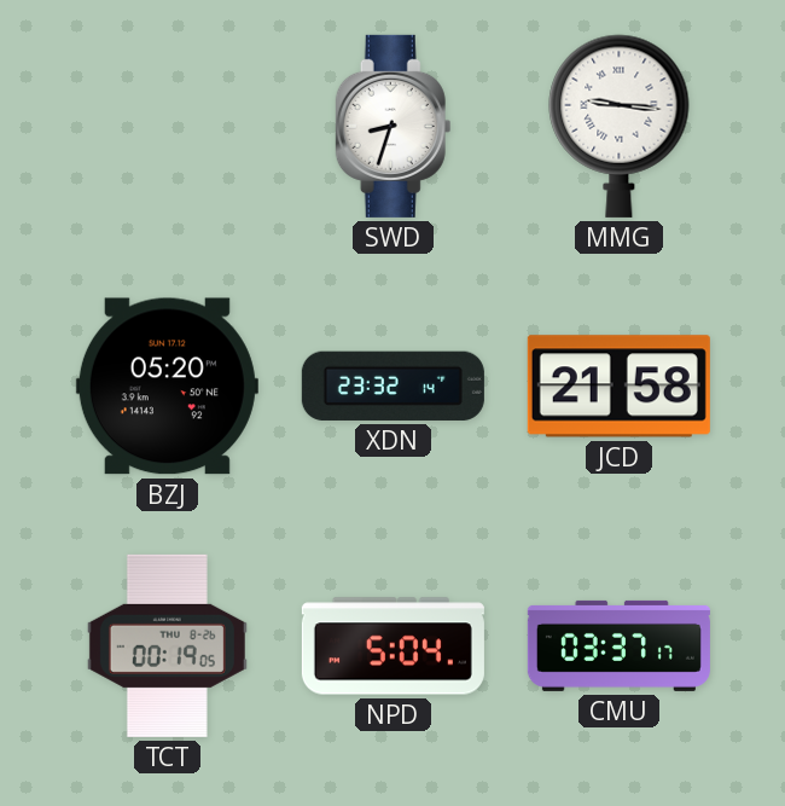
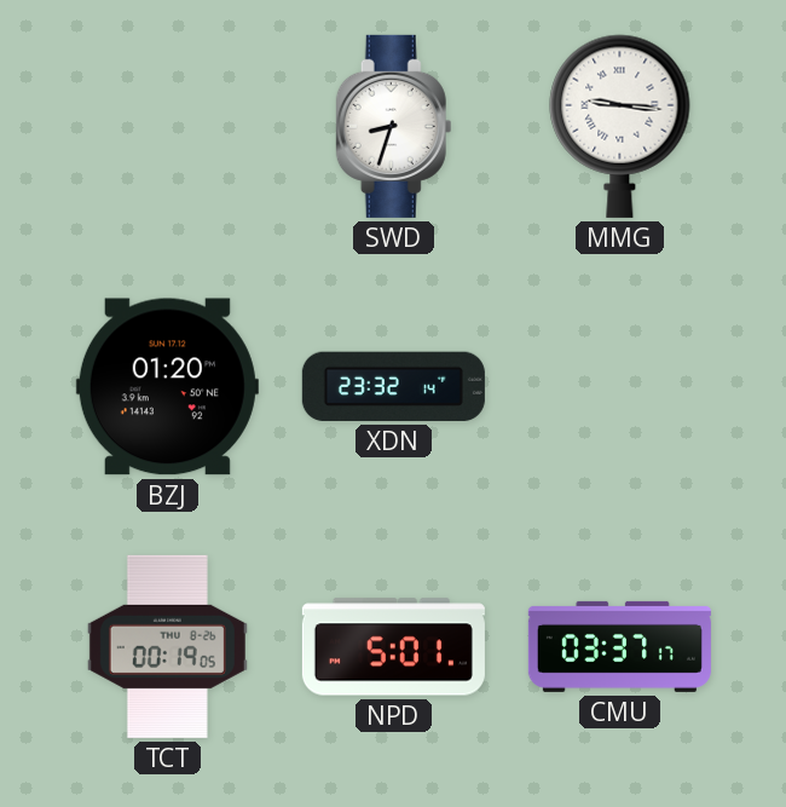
BZJ: 05:20 -> 01:20
JCD: 21:58 -> none
NPD: 5:04 -> 5:01
